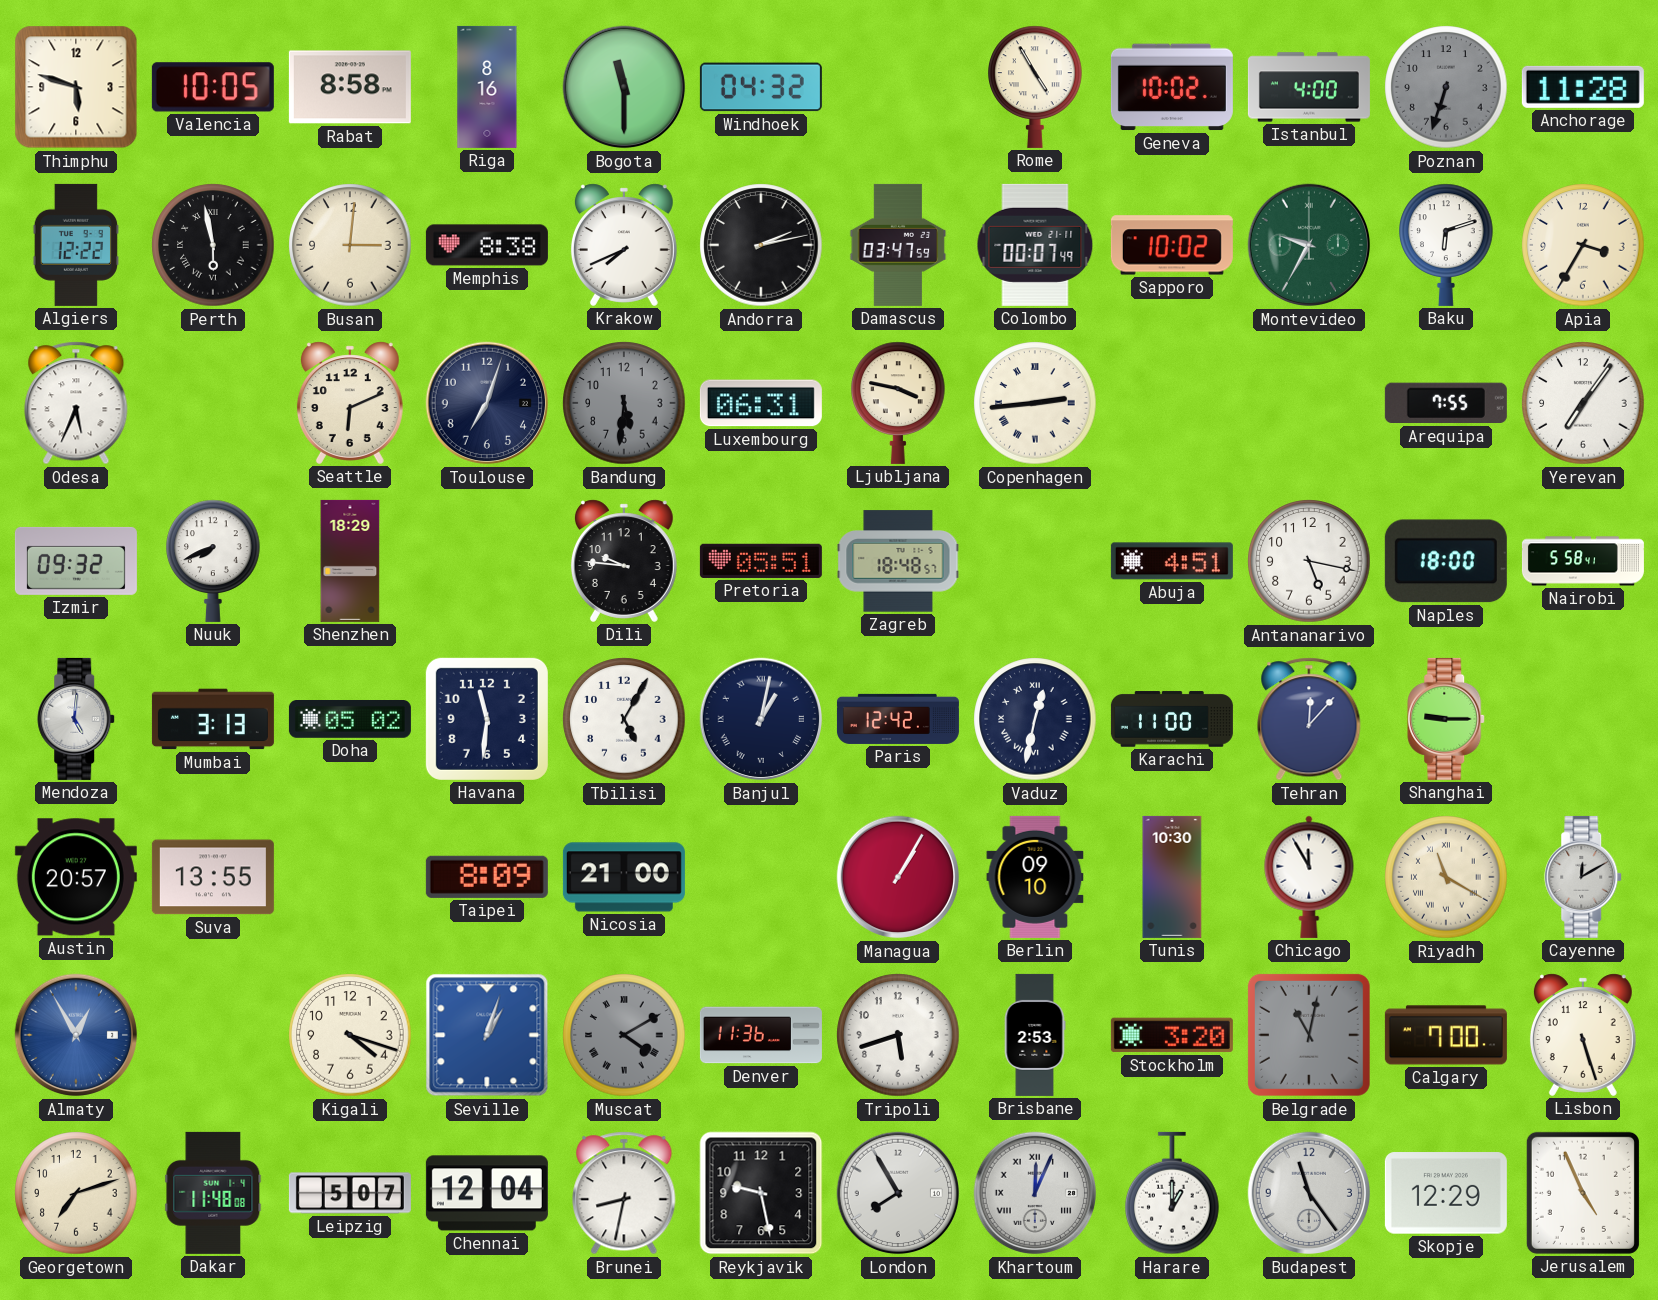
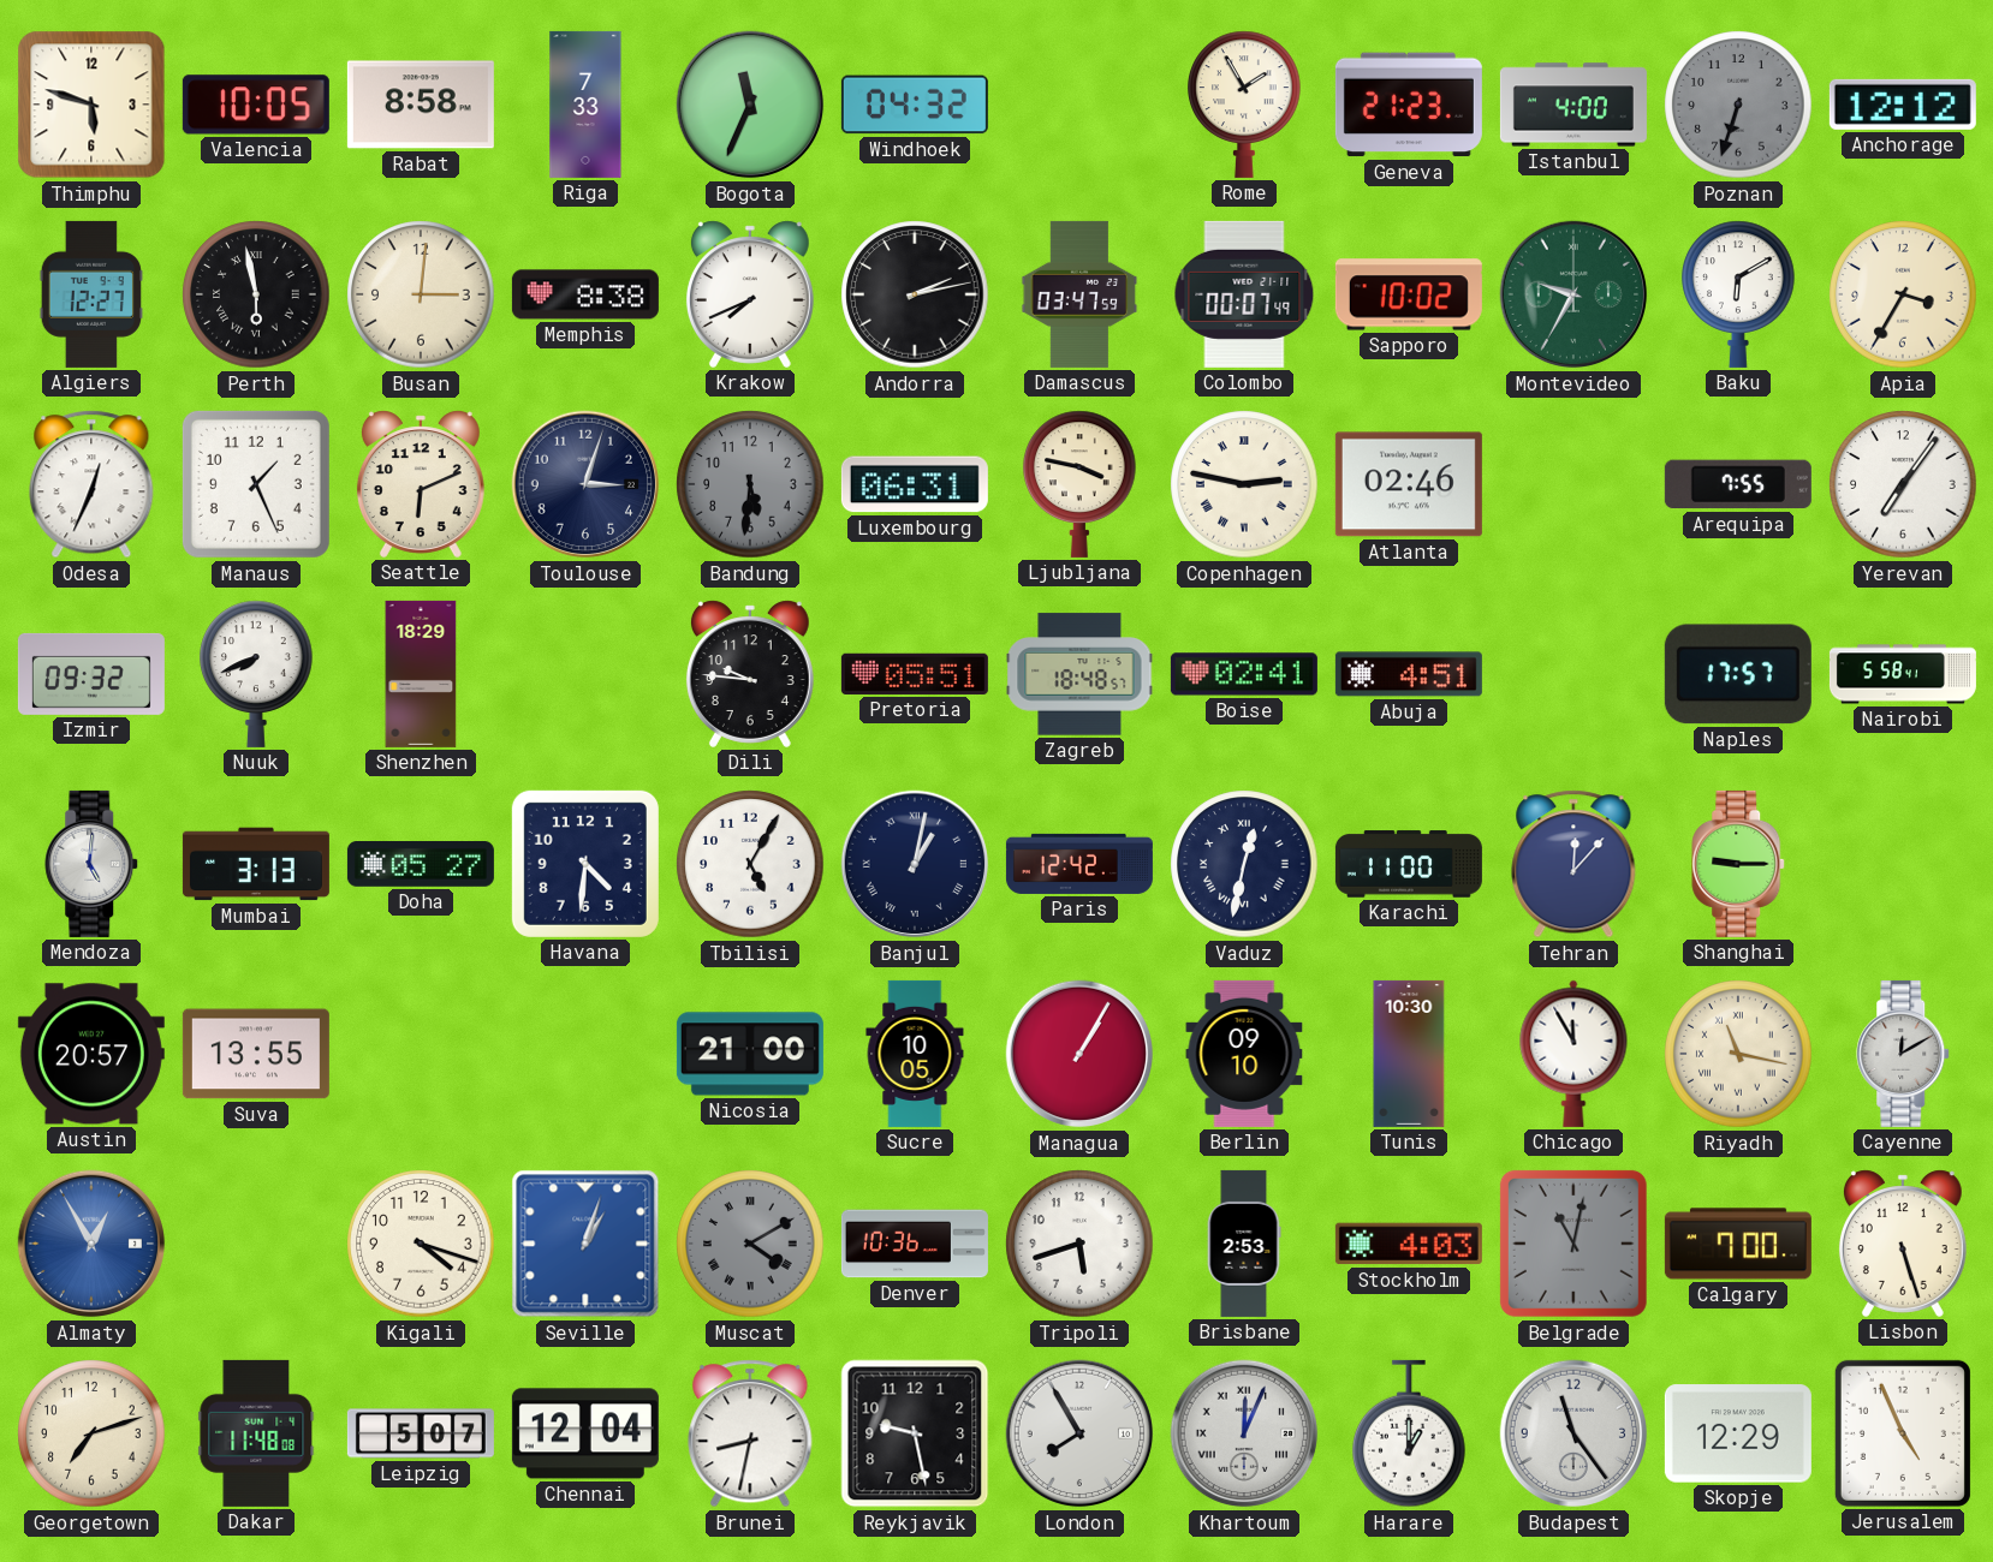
Riga: 8:16 -> 7:33
Bogota: 11:30 -> 11:34
Rome: 4:55 -> 1:55
Geneva: 10:02 -> 21:23
Anchorage: 11:28 -> 12:12
Algiers: 12:22 -> 12:27
Baku: 6:12 -> 6:10
Odesa: 5:34 -> 12:34
Manaus: none -> 1:26
Toulouse: 7:03 -> 3:03
Copenhagen: 2:44 -> 2:47
Atlanta: none -> 02:46
Boise: none -> 02:41
Antananarivo: 5:17 -> none
Naples: 18:00 -> 17:57
Doha: 05:02 -> 05:27
Havana: 11:31 -> 4:31
Taipei: 8:09 -> none
Sucre: none -> 10:05
Riyadh: 11:20 -> 11:17
Denver: 11:36 -> 10:36
Stockholm: 3:20 -> 4:03
